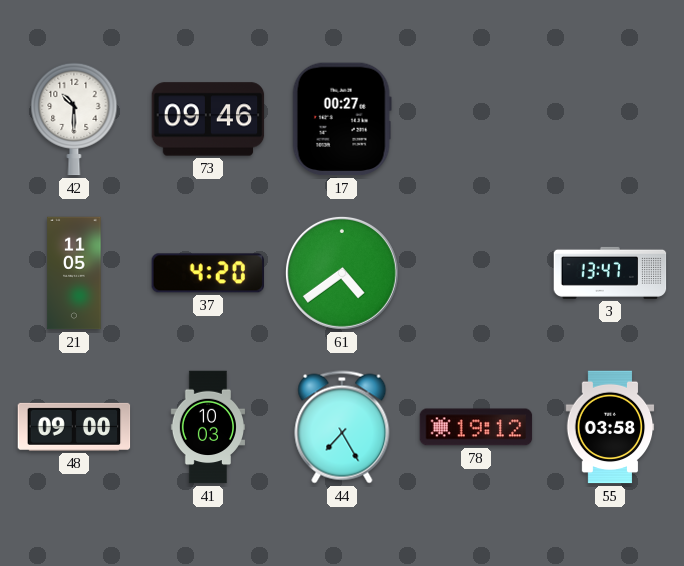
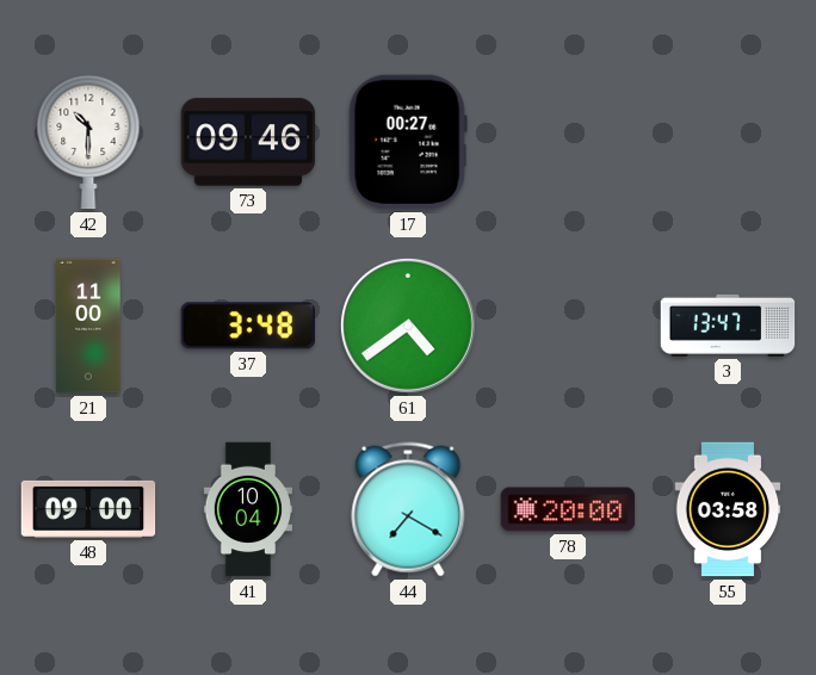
21: 11:05 -> 11:00
37: 4:20 -> 3:48
41: 10:03 -> 10:04
44: 7:25 -> 7:20
78: 19:12 -> 20:00
